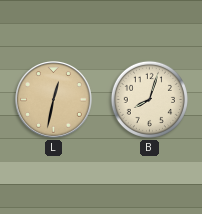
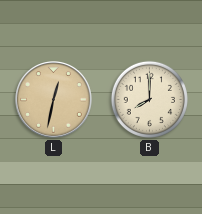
B: 8:03 -> 8:00
